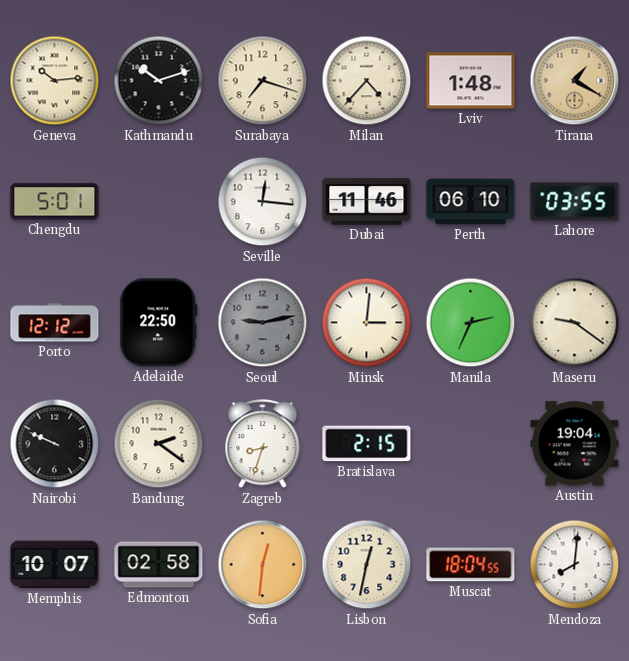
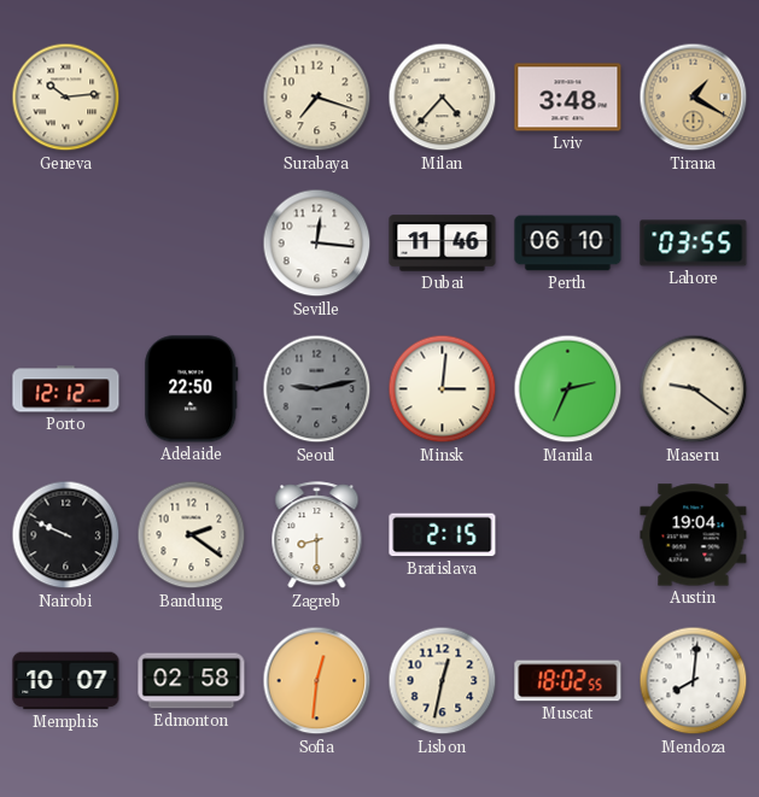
Kathmandu: 10:12 -> none
Lviv: 1:48 -> 3:48
Chengdu: 5:01 -> none
Zagreb: 8:33 -> 8:30
Muscat: 18:04 -> 18:02
